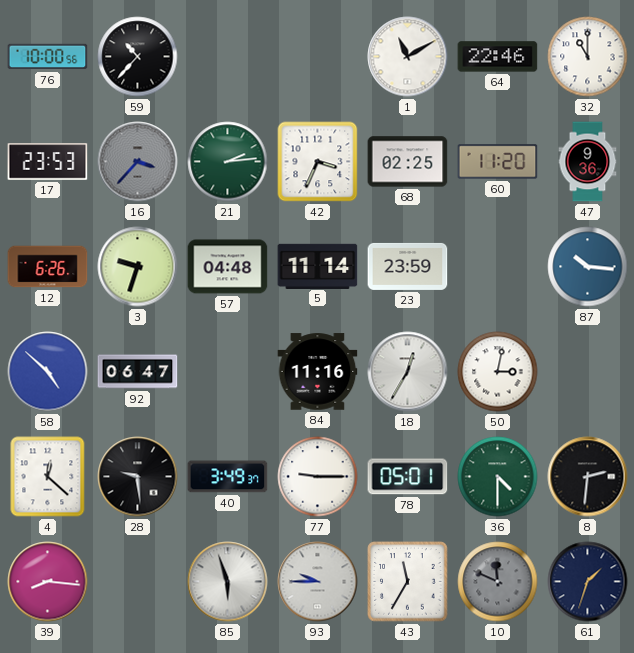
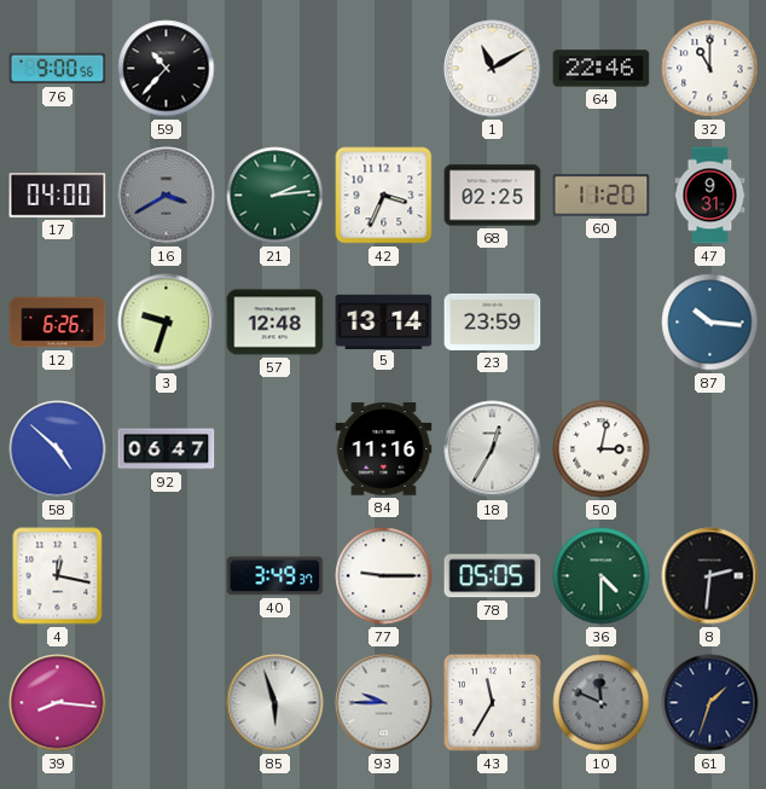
76: 10:00 -> 9:00
17: 23:53 -> 04:00
16: 3:37 -> 3:40
47: 9:36 -> 9:31
57: 04:48 -> 12:48
5: 11:14 -> 13:14
4: 12:22 -> 12:17
28: 9:29 -> none
78: 05:01 -> 05:05
